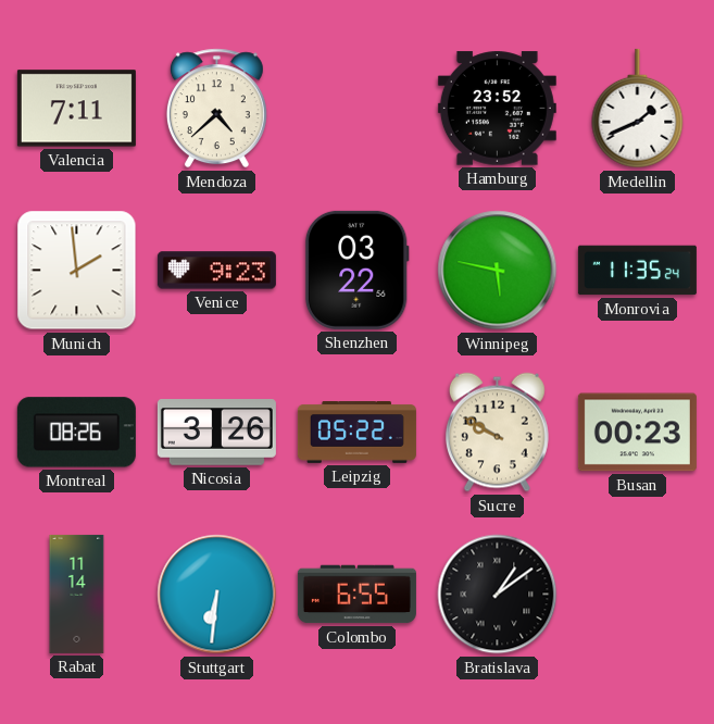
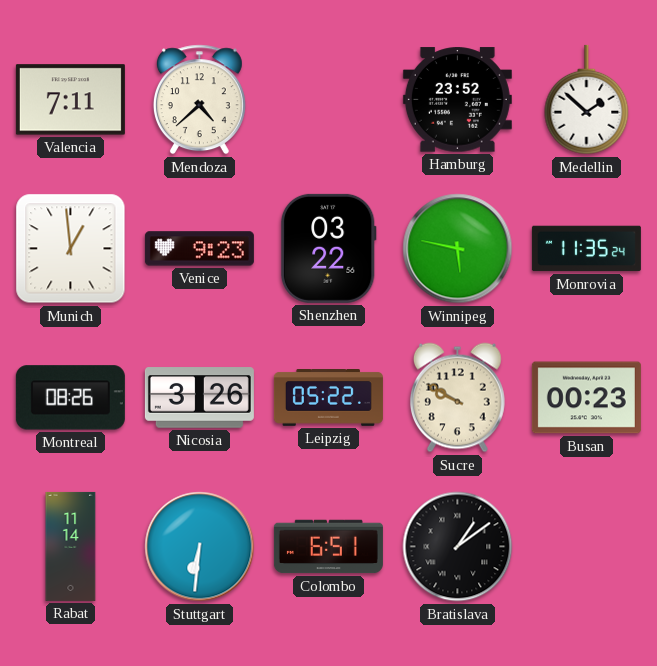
Medellin: 1:41 -> 1:52
Munich: 1:59 -> 12:59
Colombo: 6:55 -> 6:51
